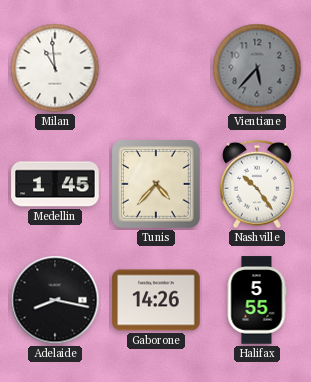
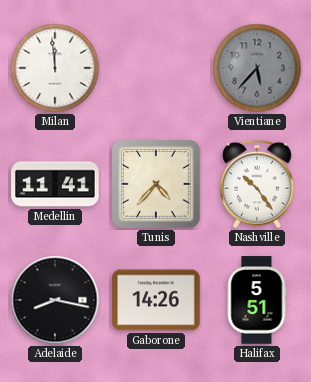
Milan: 10:59 -> 11:59
Medellin: 1:45 -> 11:41
Halifax: 5:55 -> 5:51
